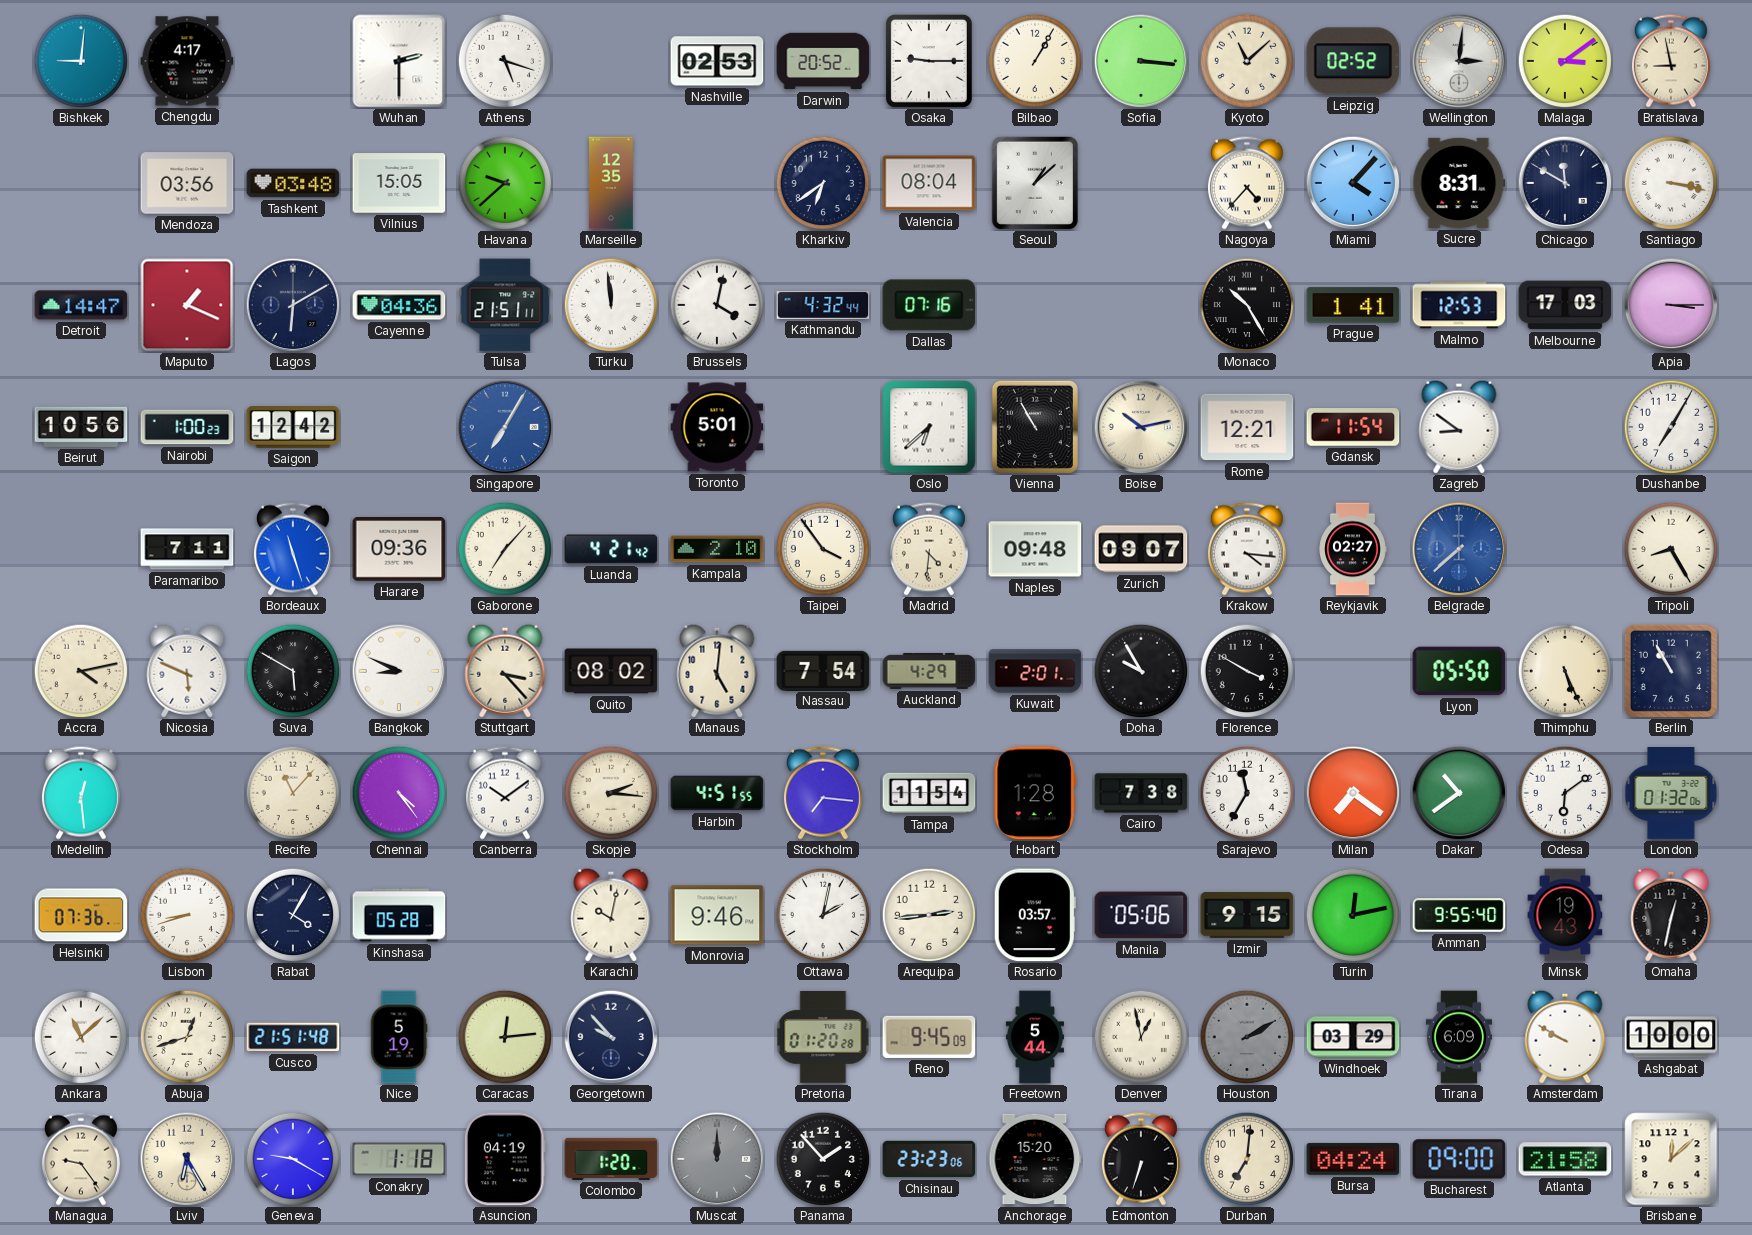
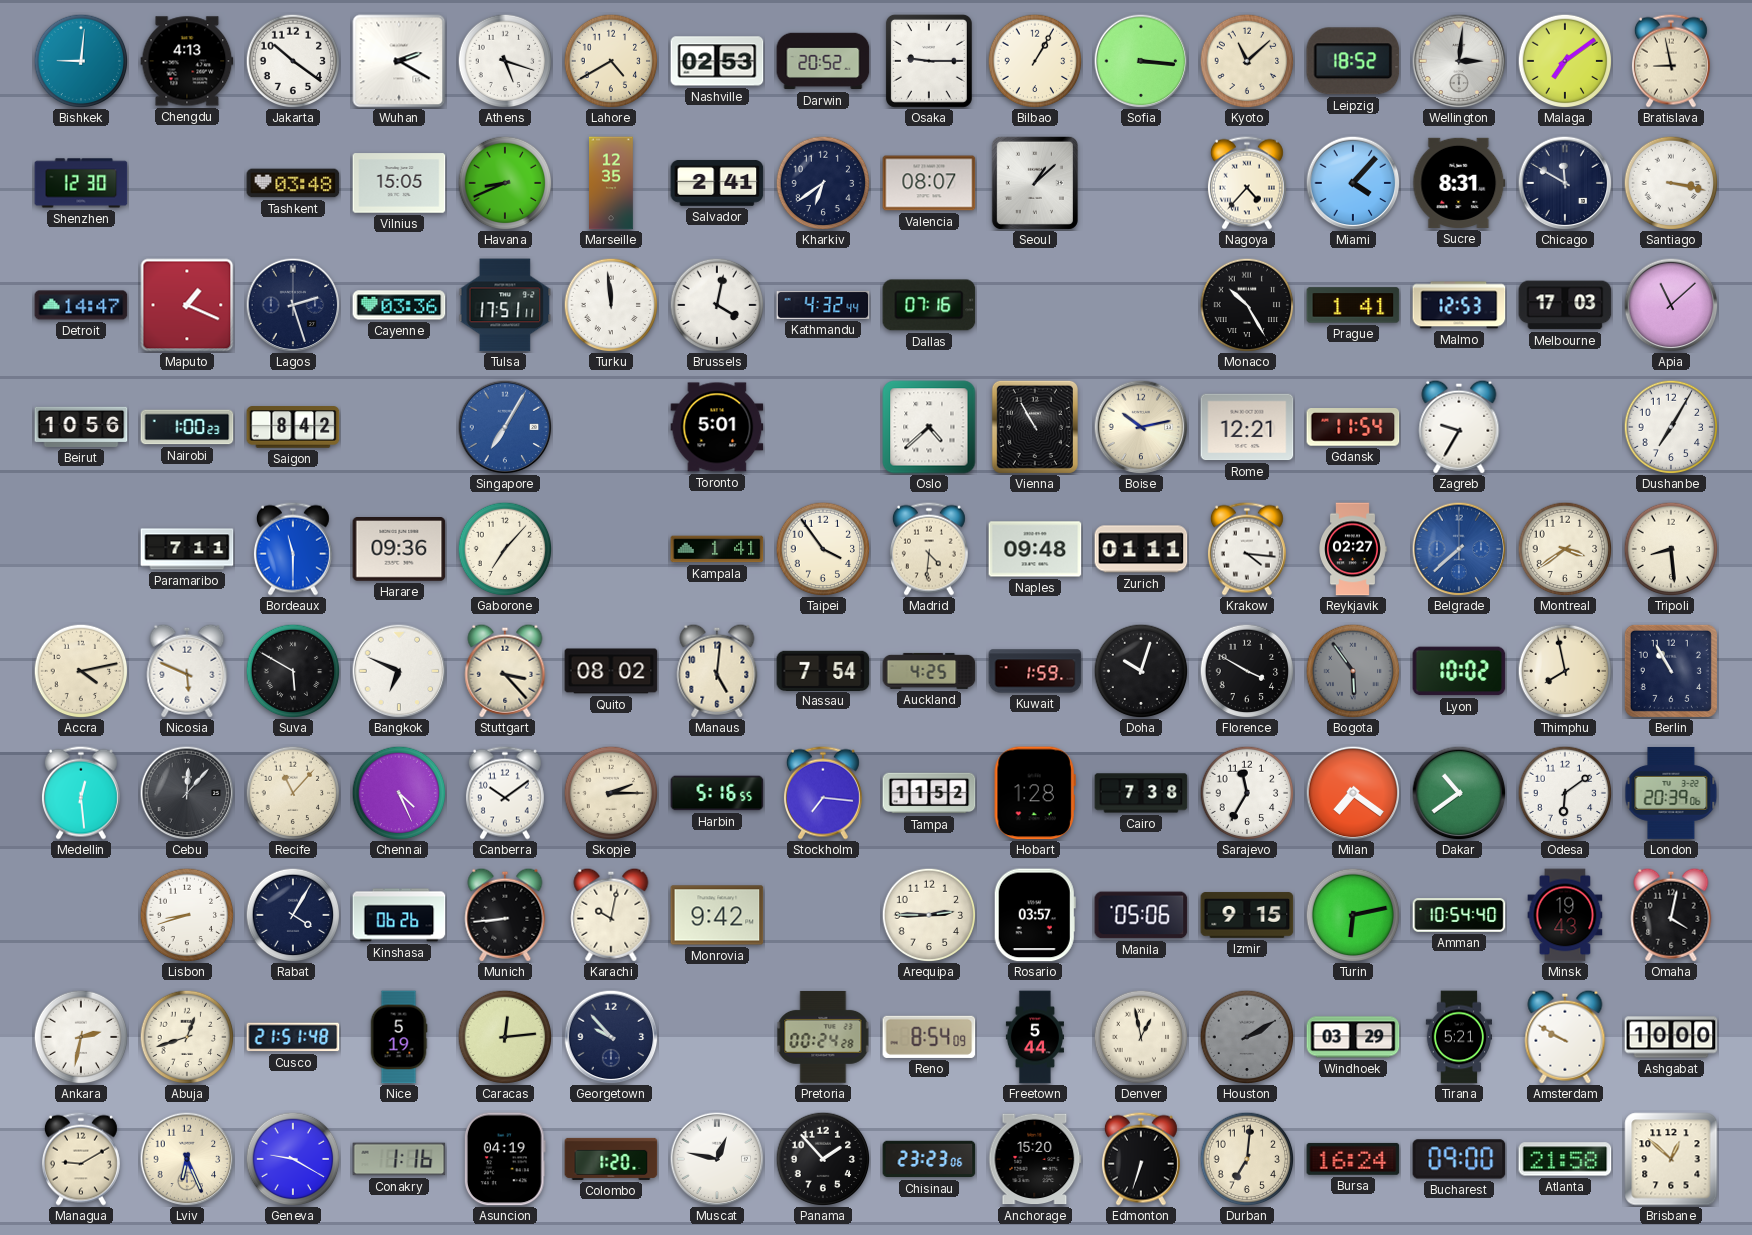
Chengdu: 4:17 -> 4:13
Jakarta: none -> 10:21
Wuhan: 2:30 -> 2:20
Lahore: none -> 4:40
Leipzig: 02:52 -> 18:52
Malaga: 3:09 -> 7:09
Shenzhen: none -> 12:30
Mendoza: 03:56 -> none
Havana: 9:38 -> 8:41
Salvador: none -> 2:41
Valencia: 08:04 -> 08:07
Lagos: 6:10 -> 2:27
Cayenne: 04:36 -> 03:36
Tulsa: 21:51 -> 17:51
Apia: 3:15 -> 11:08
Saigon: 12:42 -> 8:42
Oslo: 6:38 -> 4:38
Zagreb: 8:51 -> 9:35
Bordeaux: 11:27 -> 11:30
Luanda: 4:21 -> none
Kampala: 2:10 -> 1:41
Zurich: 09:07 -> 01:11
Montreal: none -> 3:39
Tripoli: 8:25 -> 8:29
Bangkok: 8:49 -> 6:49
Auckland: 4:29 -> 4:25
Kuwait: 2:01 -> 1:59
Doha: 9:55 -> 10:03
Bogota: none -> 5:54
Lyon: 05:50 -> 10:02
Thimphu: 5:26 -> 7:58
Cebu: none -> 12:07
Chennai: 4:24 -> 4:26
Skopje: 2:16 -> 2:15
Harbin: 4:51 -> 5:16
Tampa: 11:54 -> 11:52
London: 01:32 -> 20:39
Helsinki: 07:36 -> none
Kinshasa: 05:28 -> 06:26
Munich: none -> 8:44
Monrovia: 9:46 -> 9:42
Ottawa: 2:02 -> none
Arequipa: 2:44 -> 2:45
Turin: 12:13 -> 6:13
Amman: 9:55 -> 10:54
Omaha: 12:32 -> 4:02
Ankara: 11:08 -> 2:32
Pretoria: 01:20 -> 00:24
Reno: 9:45 -> 8:54
Tirana: 6:09 -> 5:21
Managua: 9:24 -> 9:10
Lviv: 6:25 -> 6:26
Conakry: 1:18 -> 1:16
Muscat: 12:00 -> 12:47
Muscat dial: grey -> white
Bursa: 04:24 -> 16:24
Brisbane: 12:08 -> 12:52
